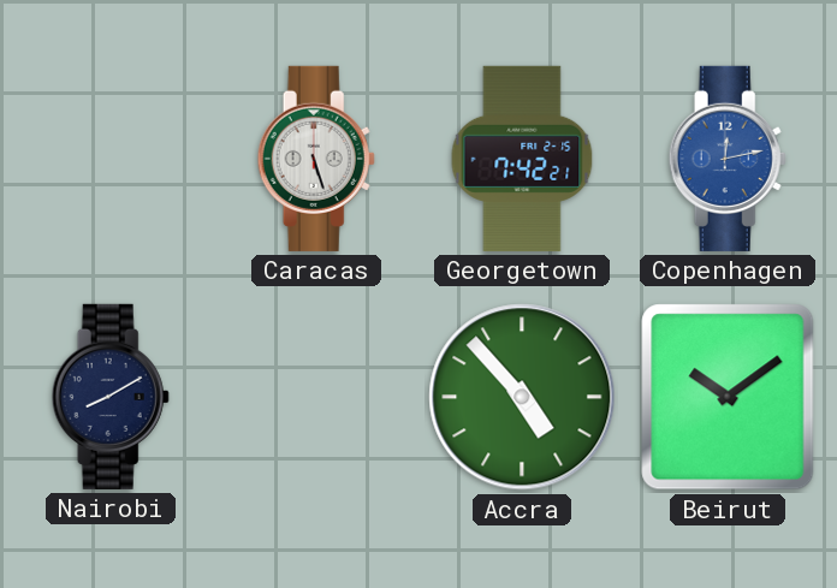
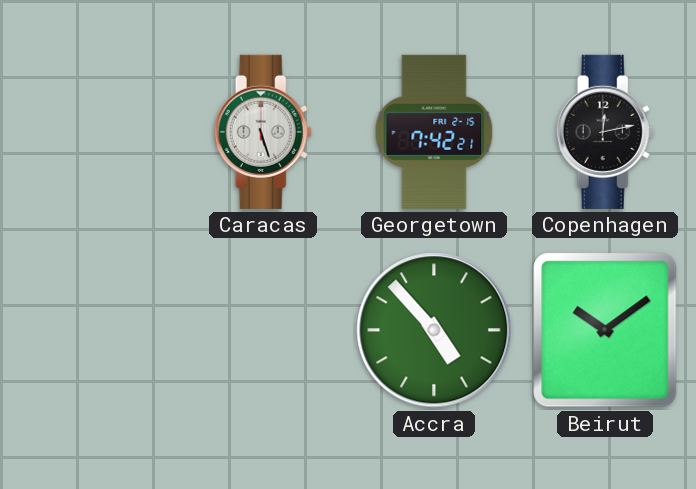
Copenhagen dial: blue -> black
Nairobi: 8:10 -> none
